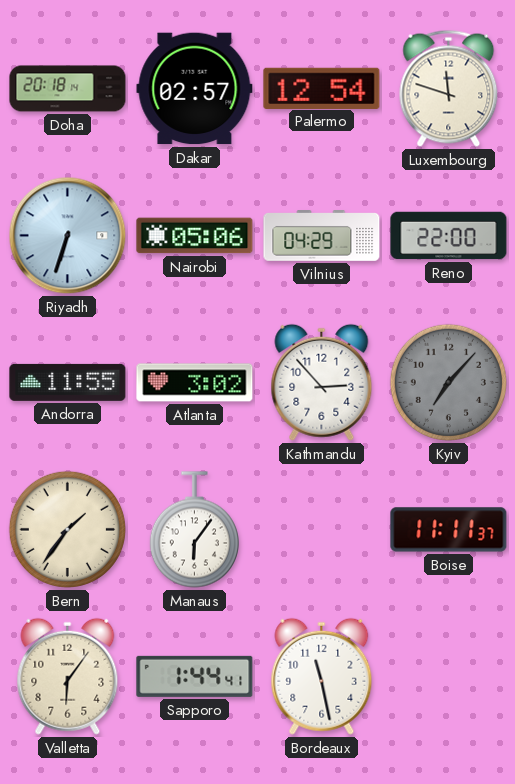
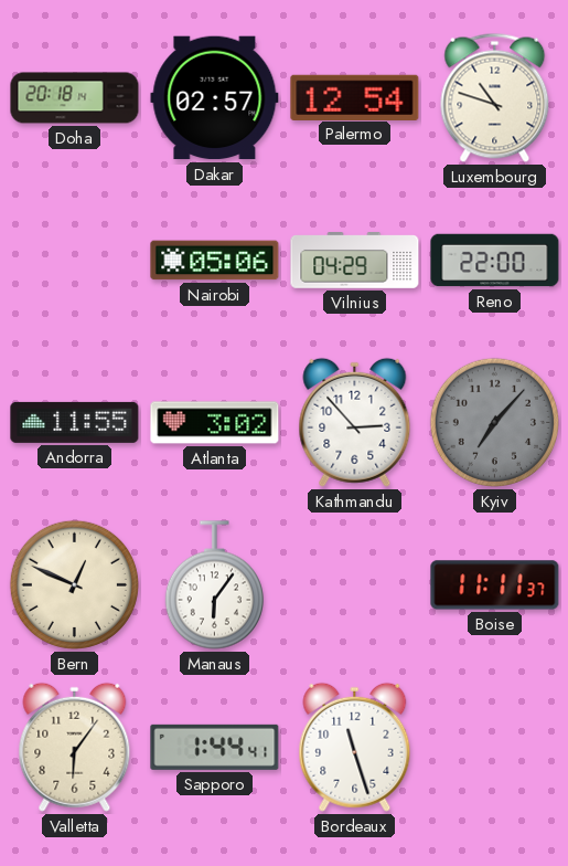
Luxembourg: 11:48 -> 10:48
Riyadh: 6:33 -> none
Bern: 1:36 -> 12:49
Bordeaux: 11:28 -> 11:27
